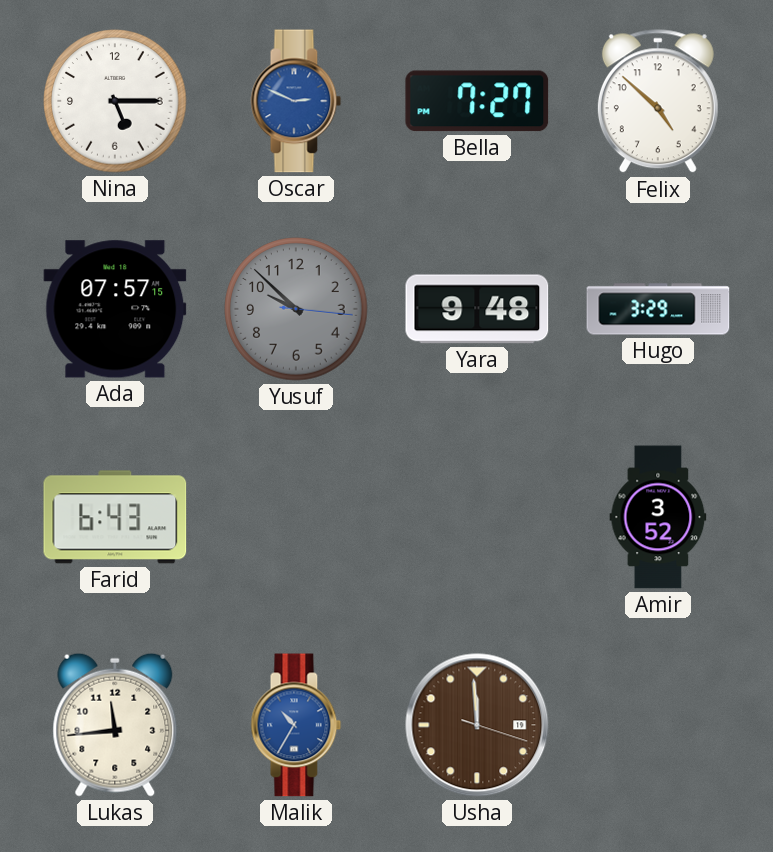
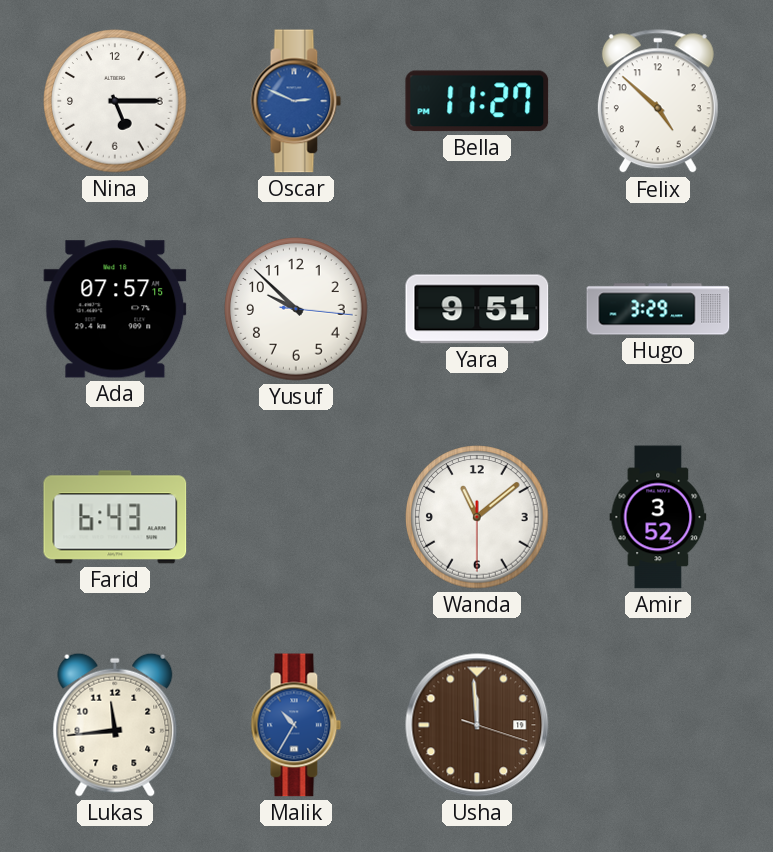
Bella: 7:27 -> 11:27
Yusuf dial: grey -> white
Yara: 9:48 -> 9:51
Wanda: none -> 11:08
